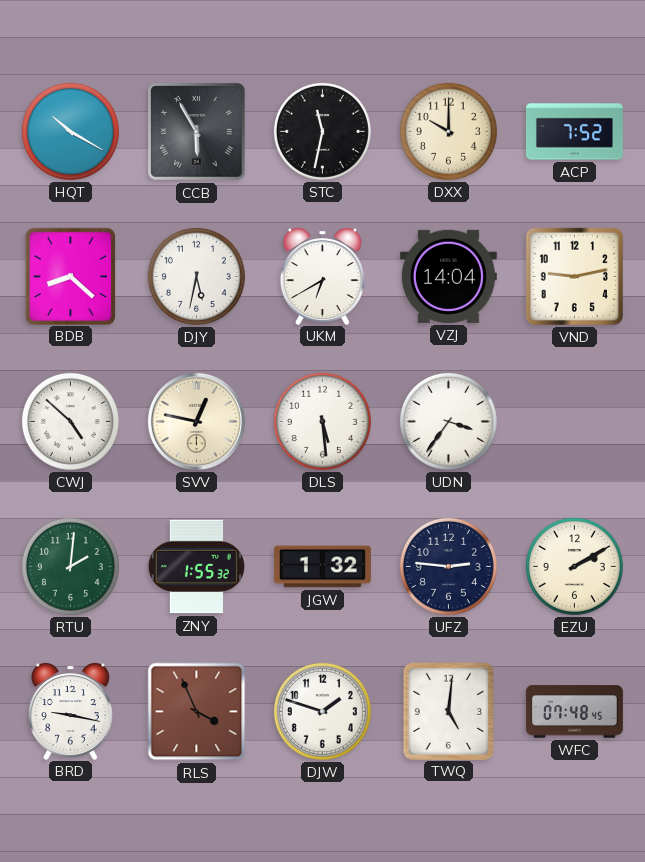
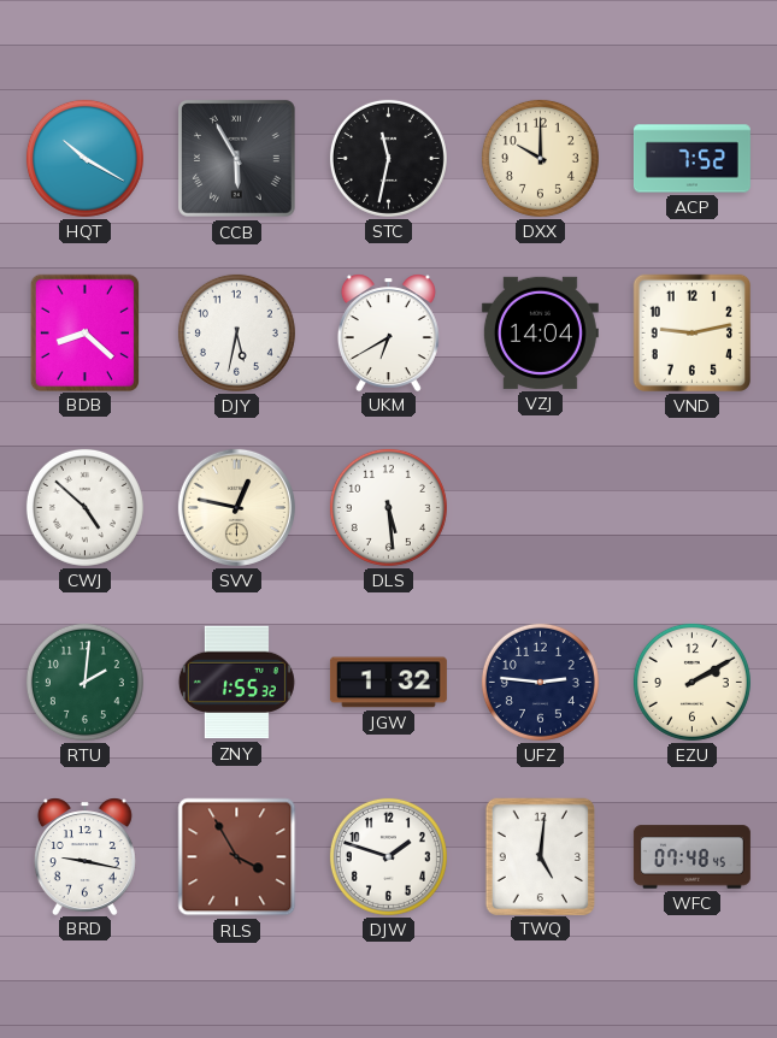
UDN: 3:36 -> none
RLS: 3:56 -> 3:55
